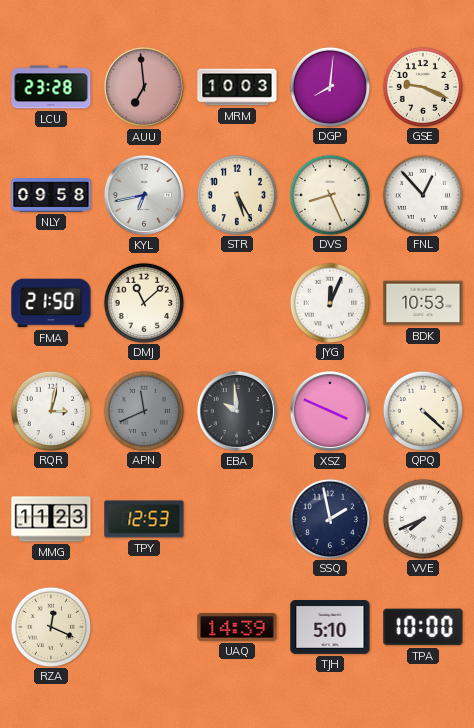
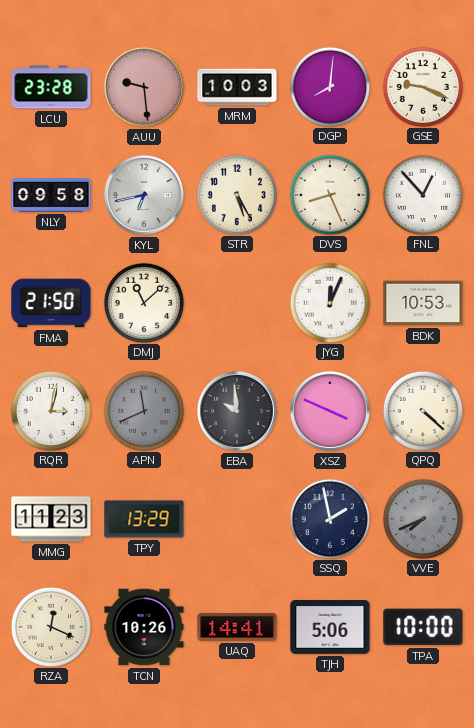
AUU: 6:59 -> 9:29
TPY: 12:53 -> 13:29
VVE dial: white -> grey
TCN: none -> 10:26
UAQ: 14:39 -> 14:41
TJH: 5:10 -> 5:06
